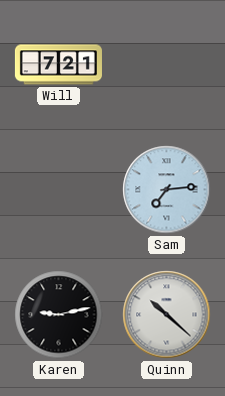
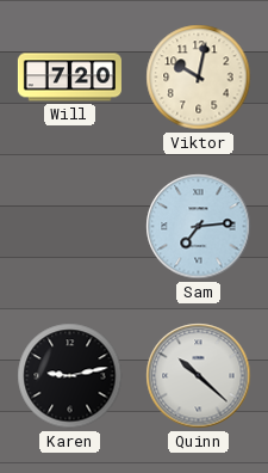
Will: 7:21 -> 7:20
Viktor: none -> 10:02
